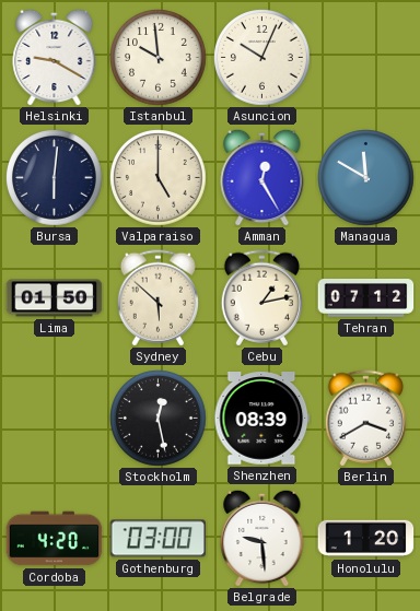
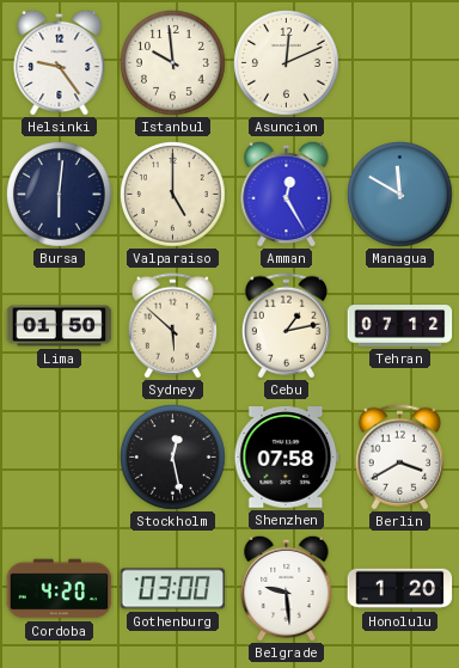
Helsinki: 9:20 -> 9:24
Asuncion: 10:04 -> 12:11
Shenzhen: 08:39 -> 07:58
